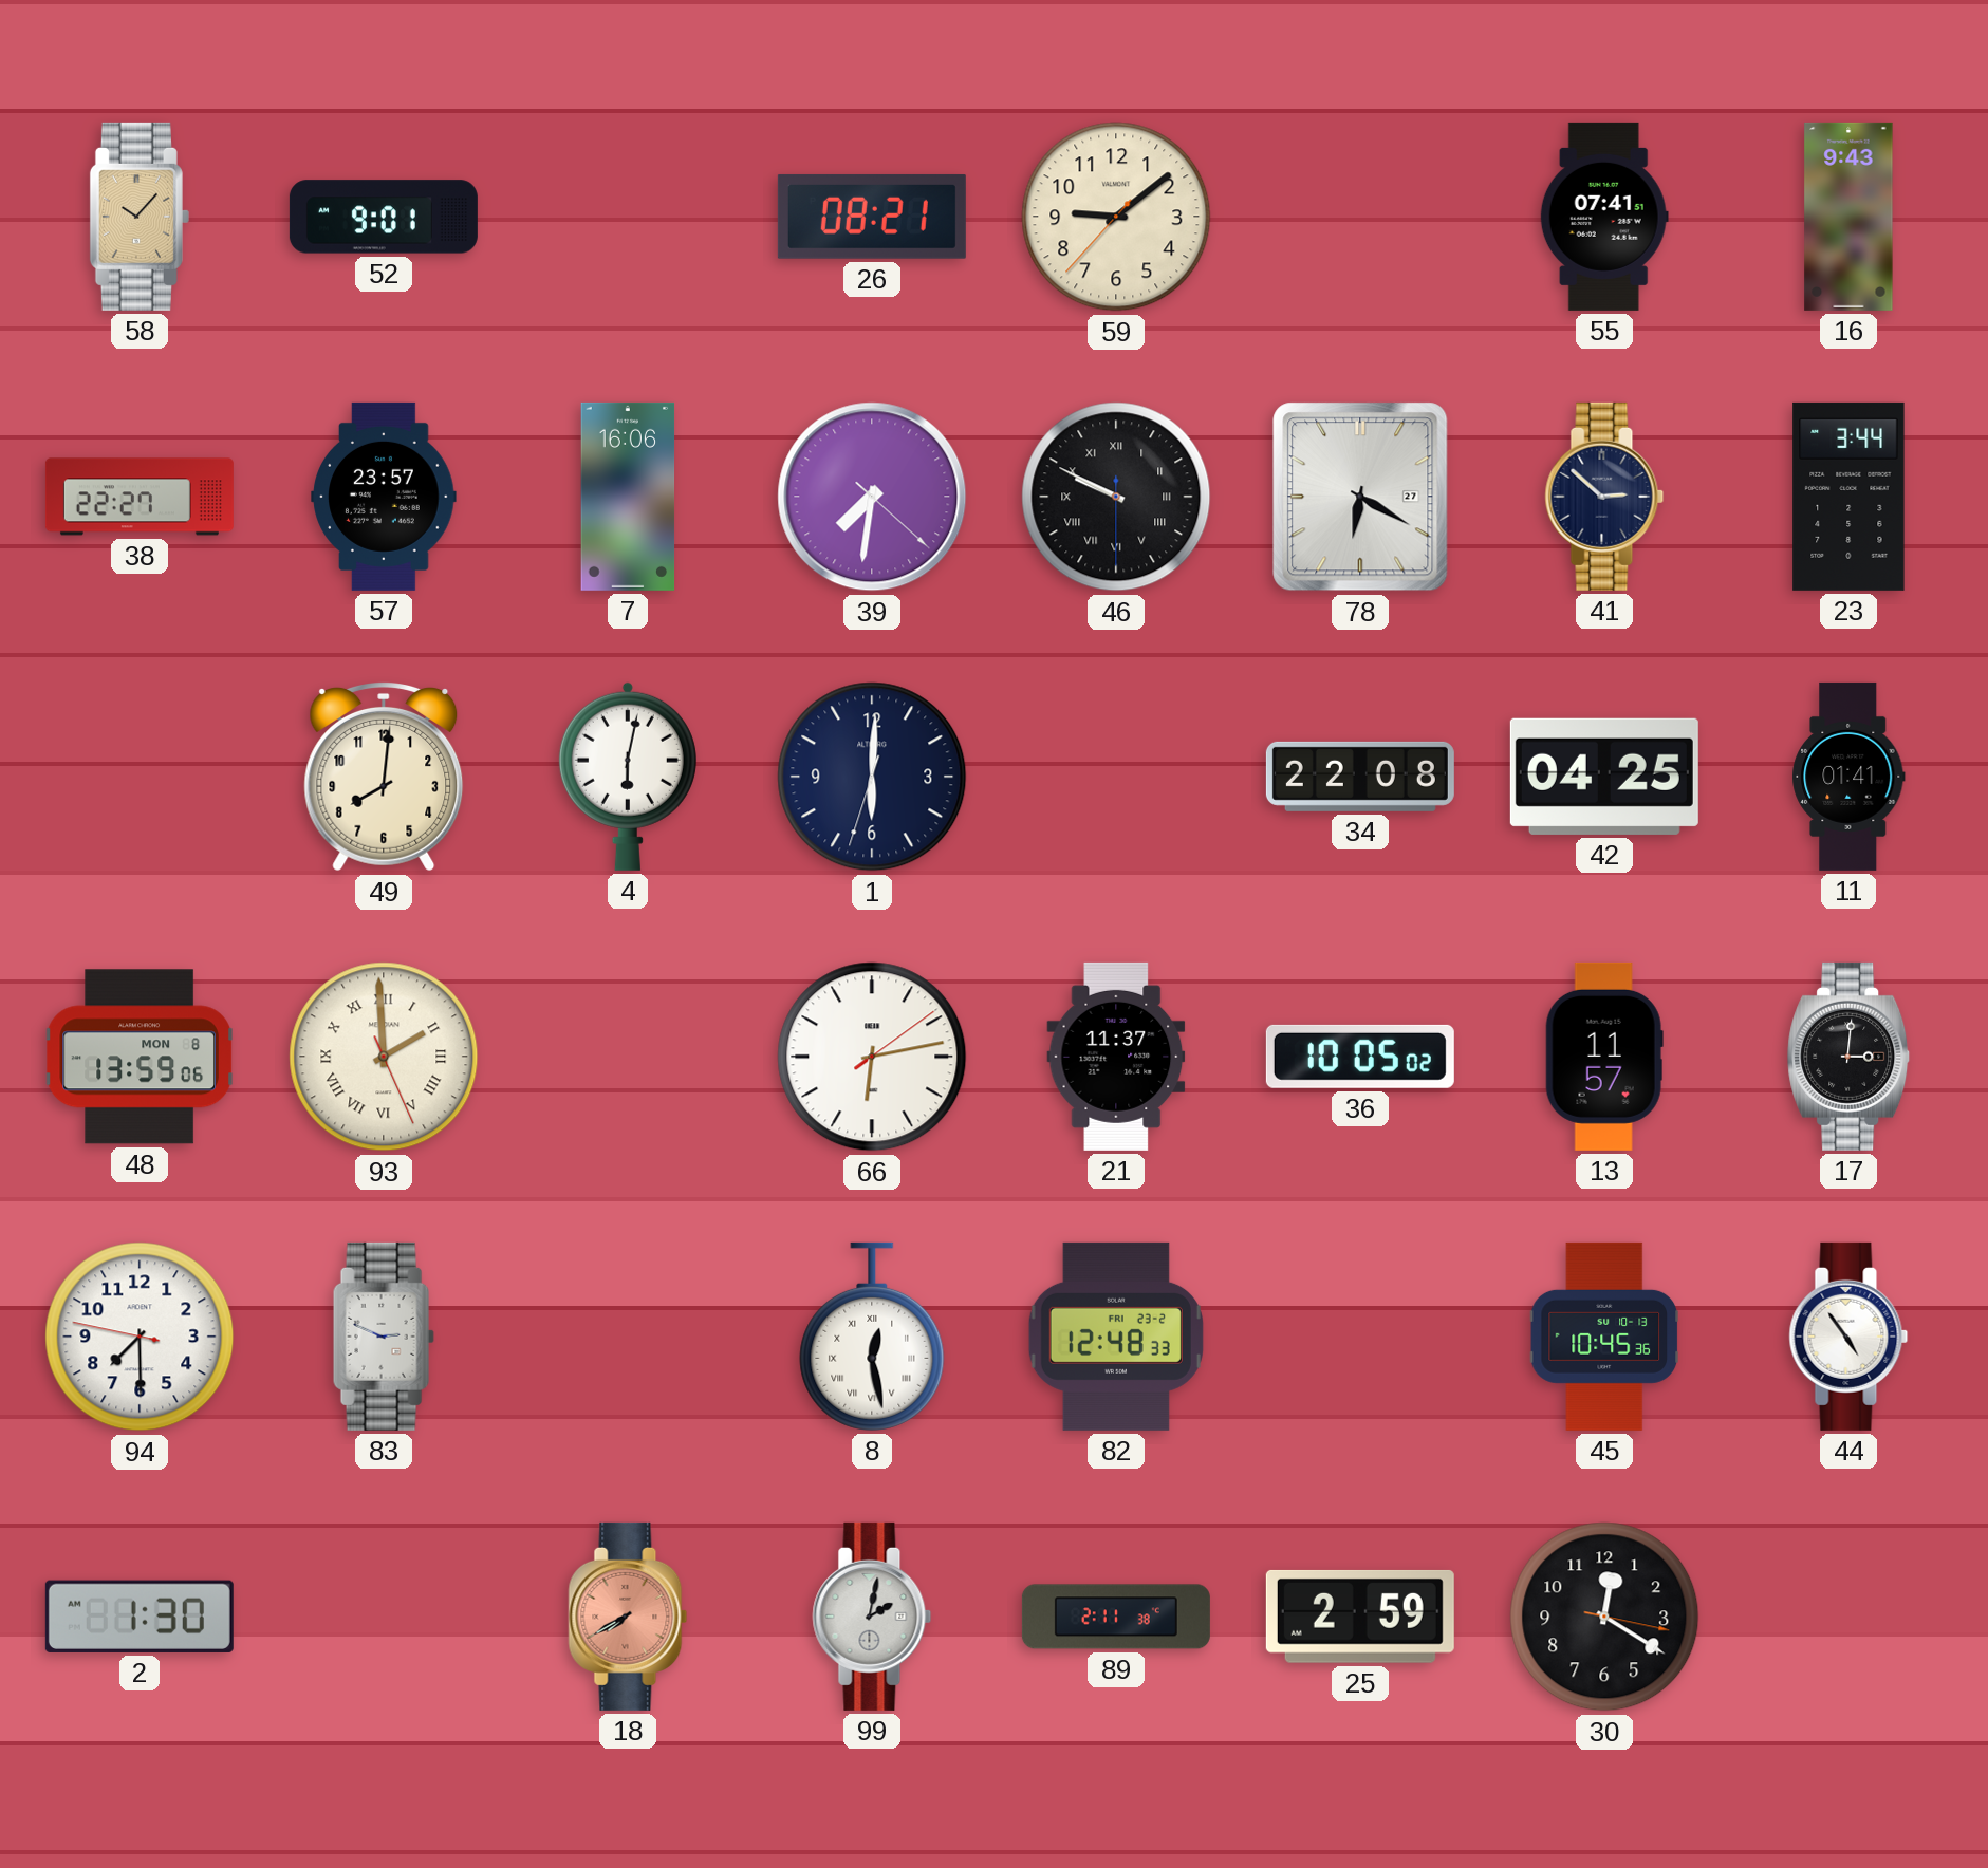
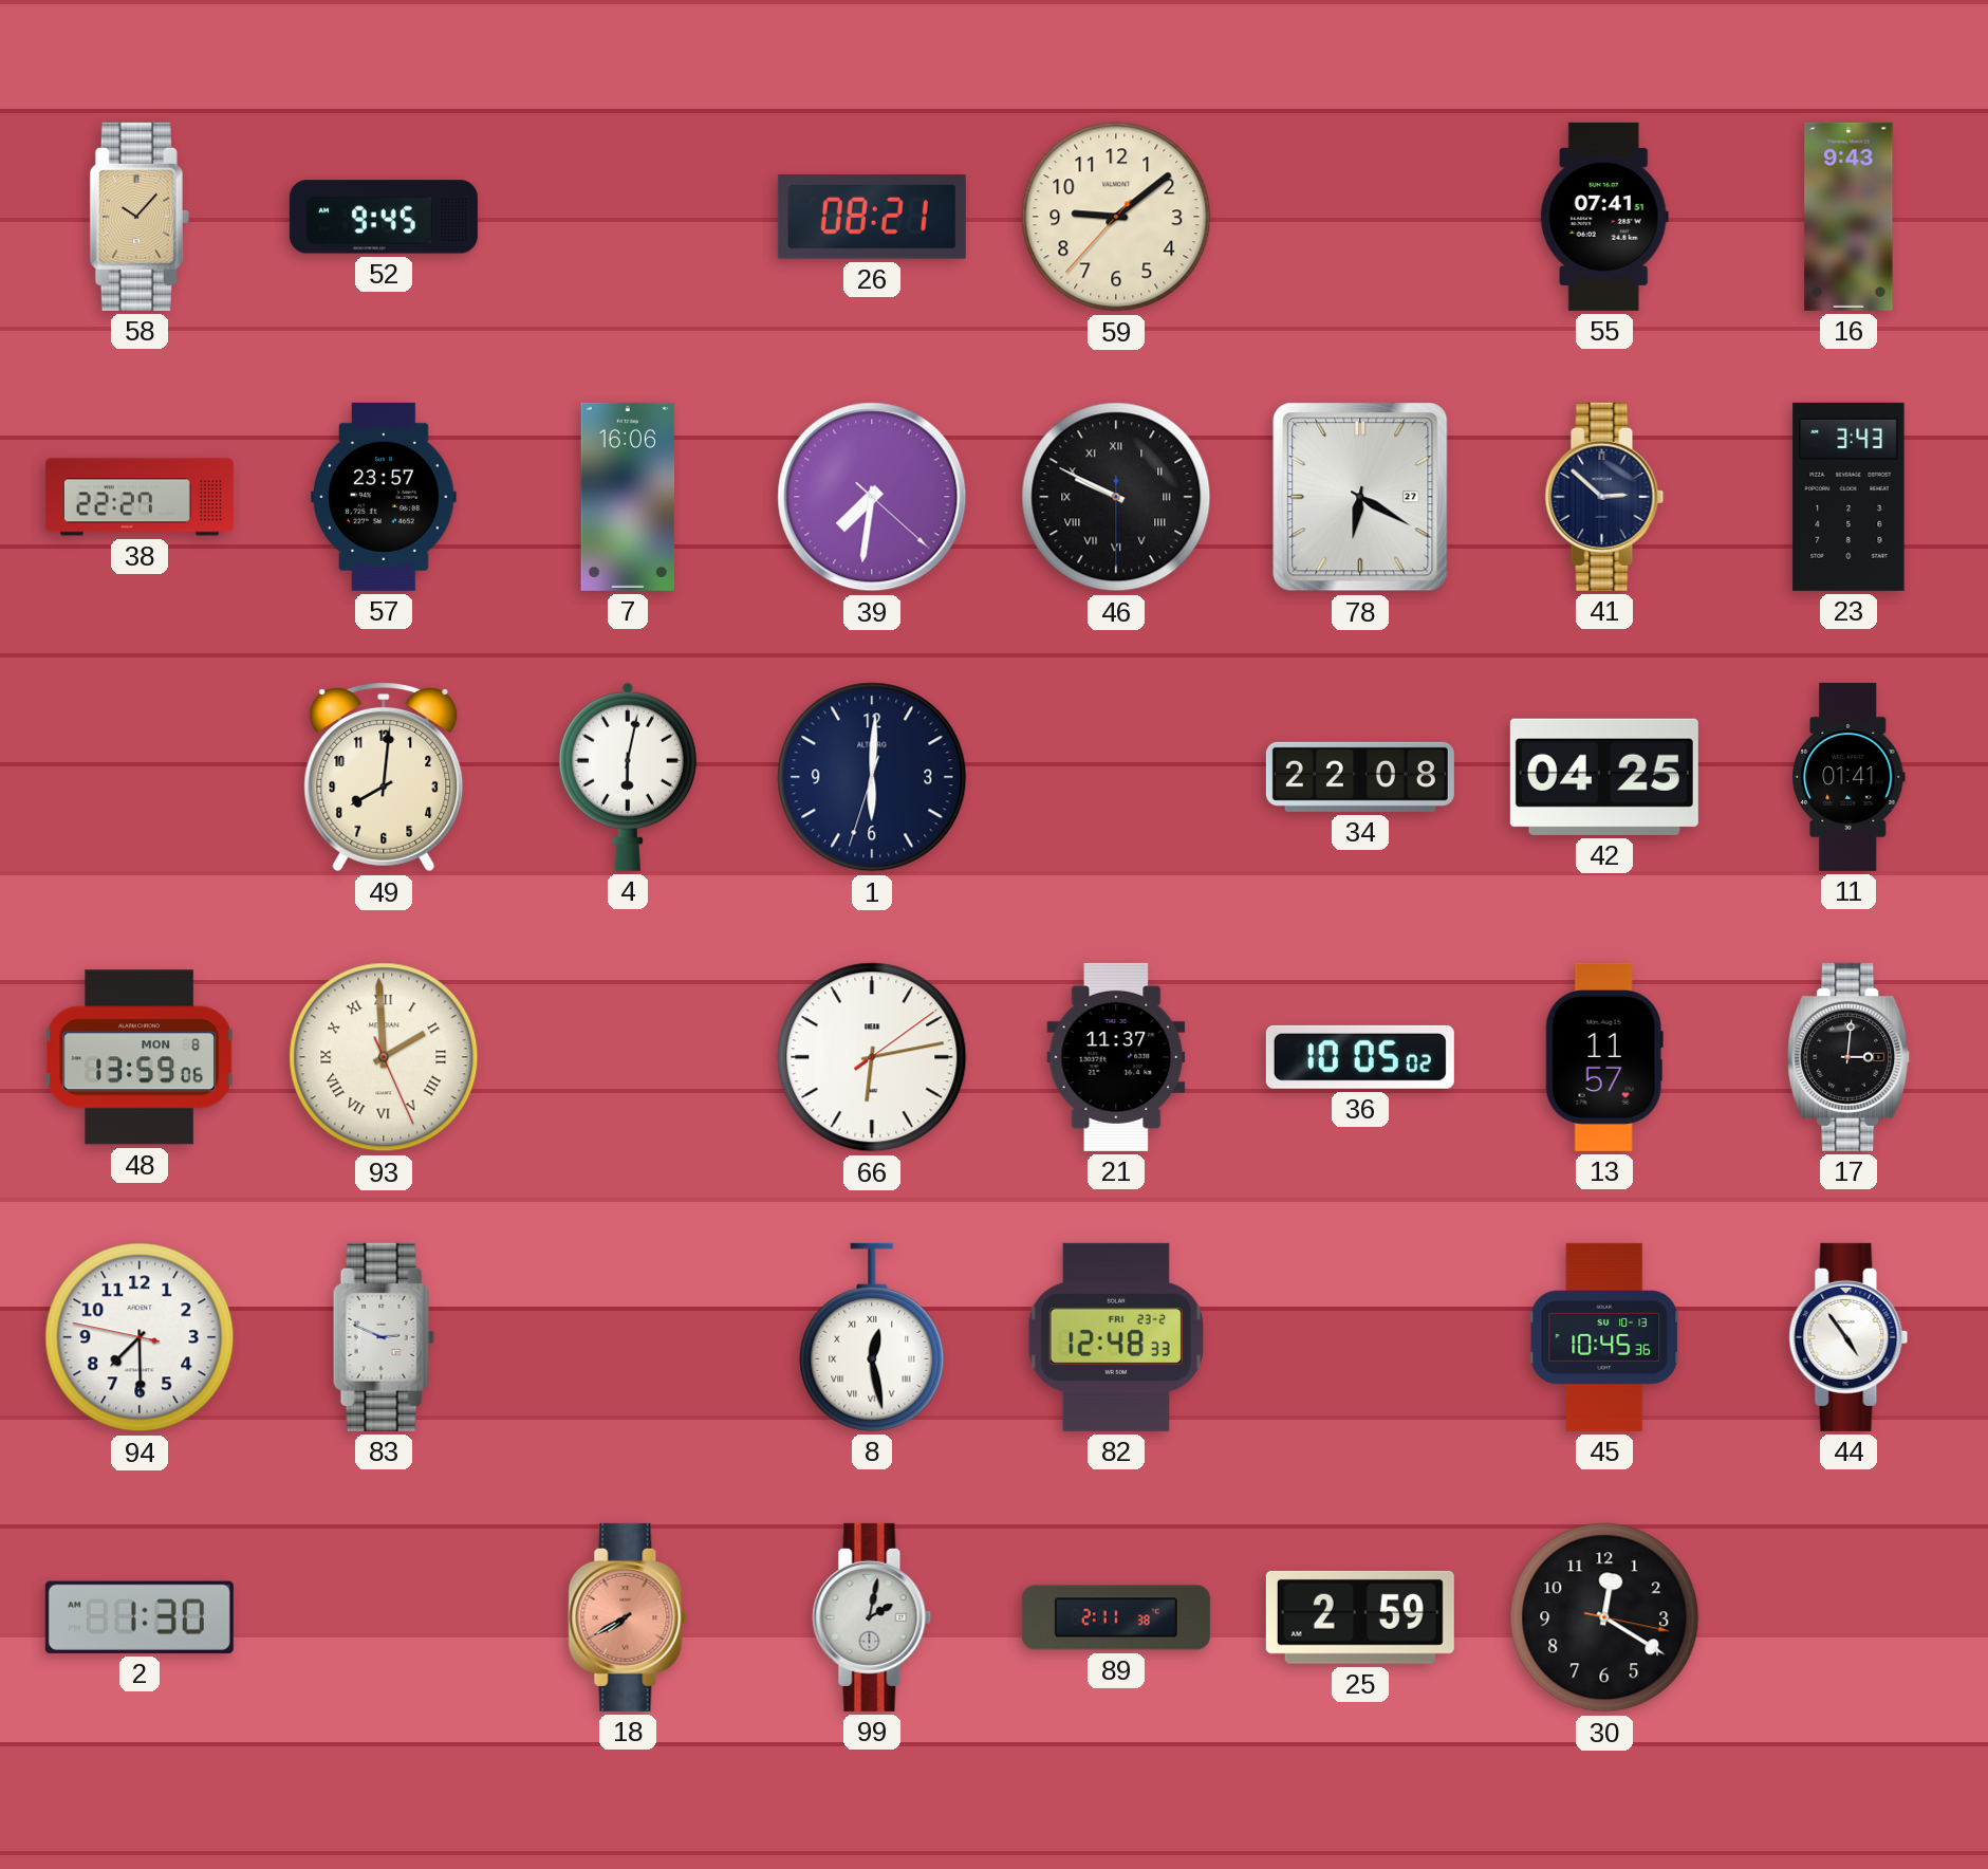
52: 9:01 -> 9:45
23: 3:44 -> 3:43
